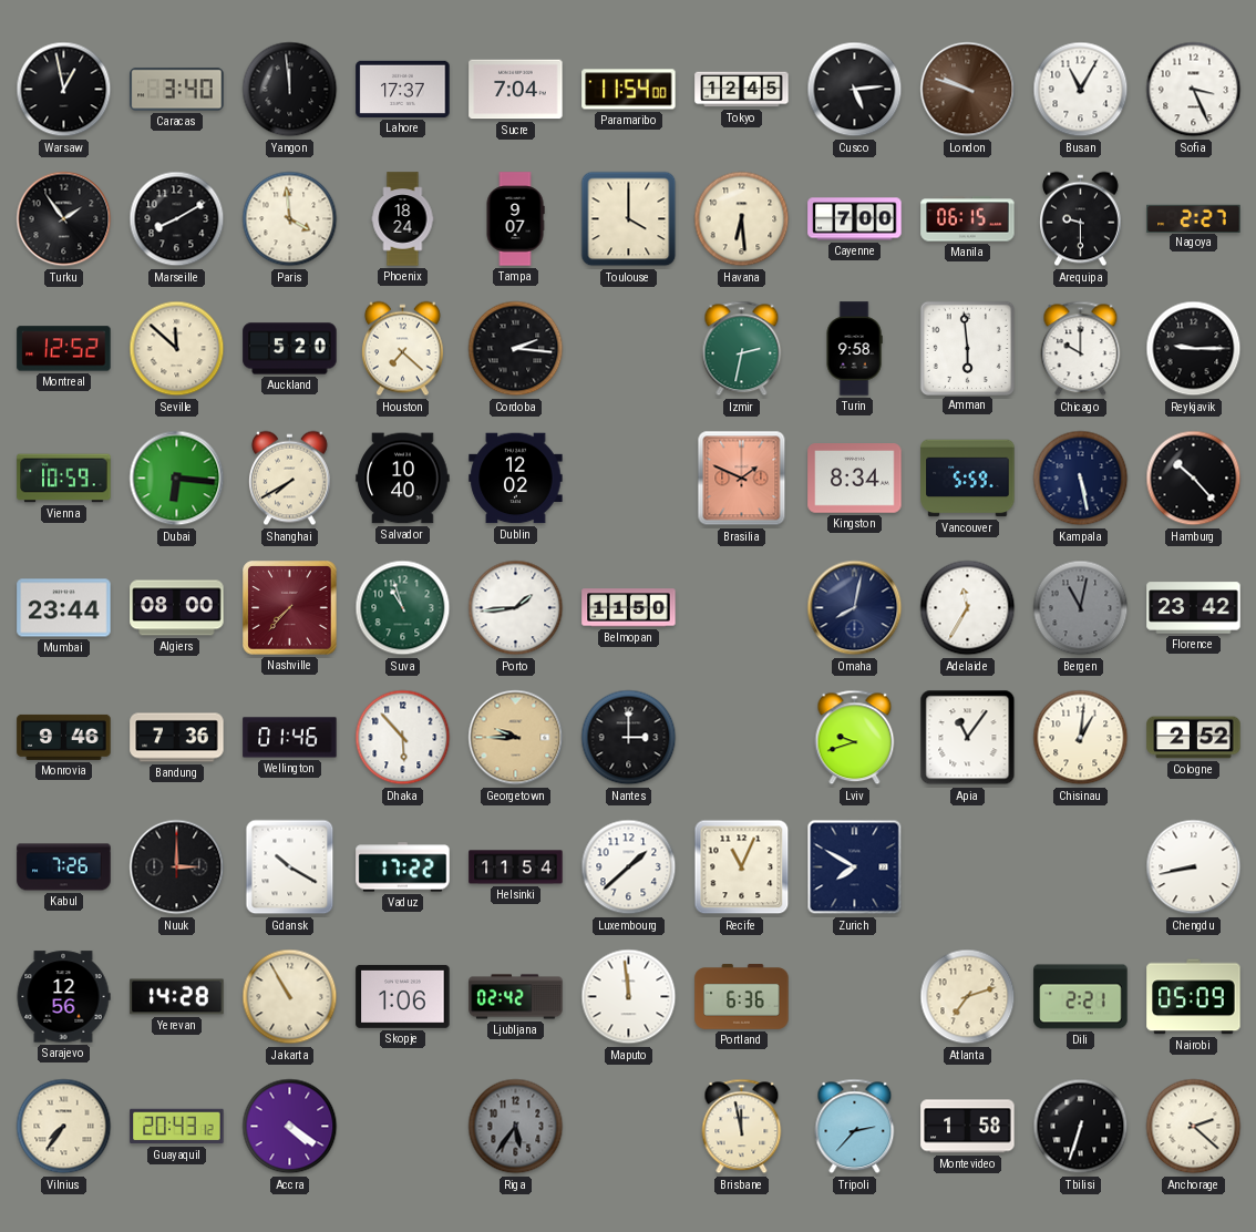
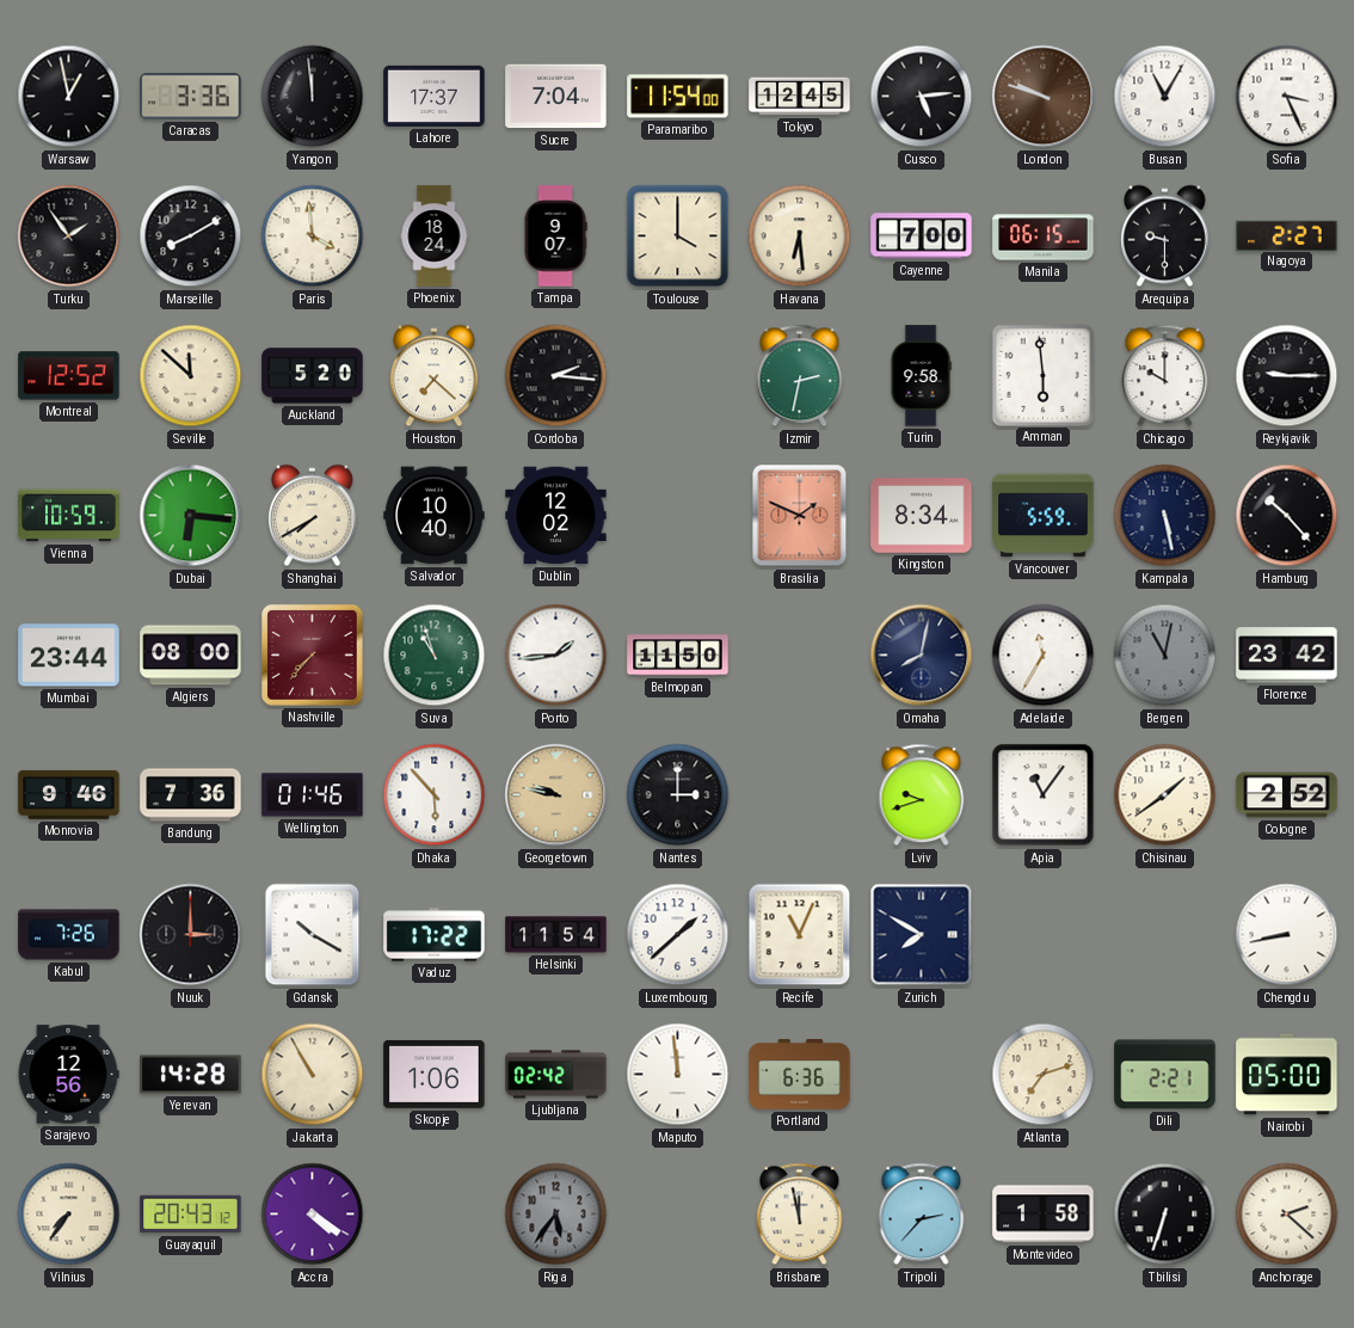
Caracas: 3:40 -> 3:36
Georgetown: 9:45 -> 9:47
Chisinau: 1:01 -> 1:39
Nairobi: 05:09 -> 05:00
